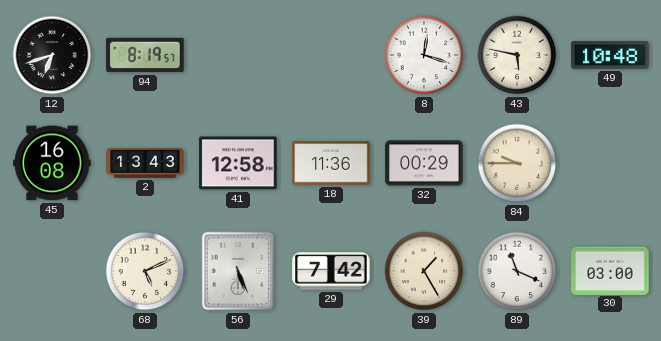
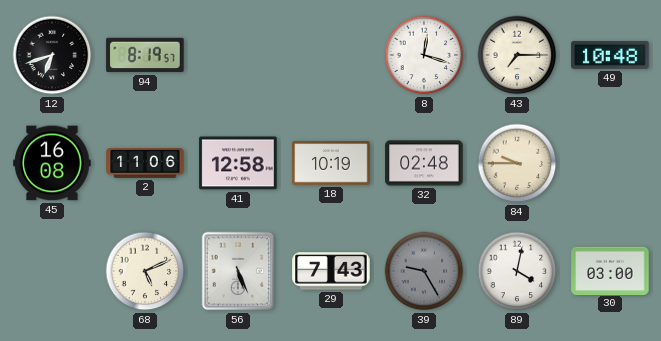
43: 5:47 -> 7:15
2: 13:43 -> 11:06
18: 11:36 -> 10:19
32: 00:29 -> 02:48
29: 7:42 -> 7:43
39: 1:25 -> 9:25
39 dial: cream -> grey
89: 11:19 -> 4:02
